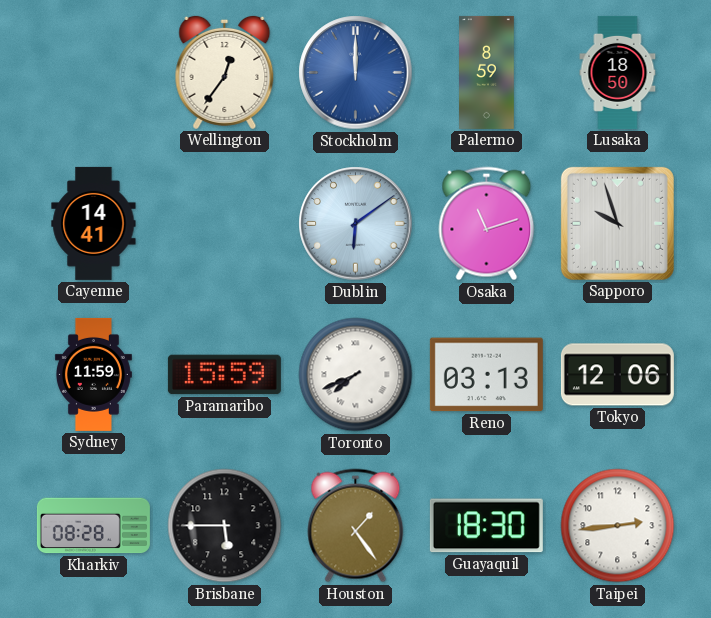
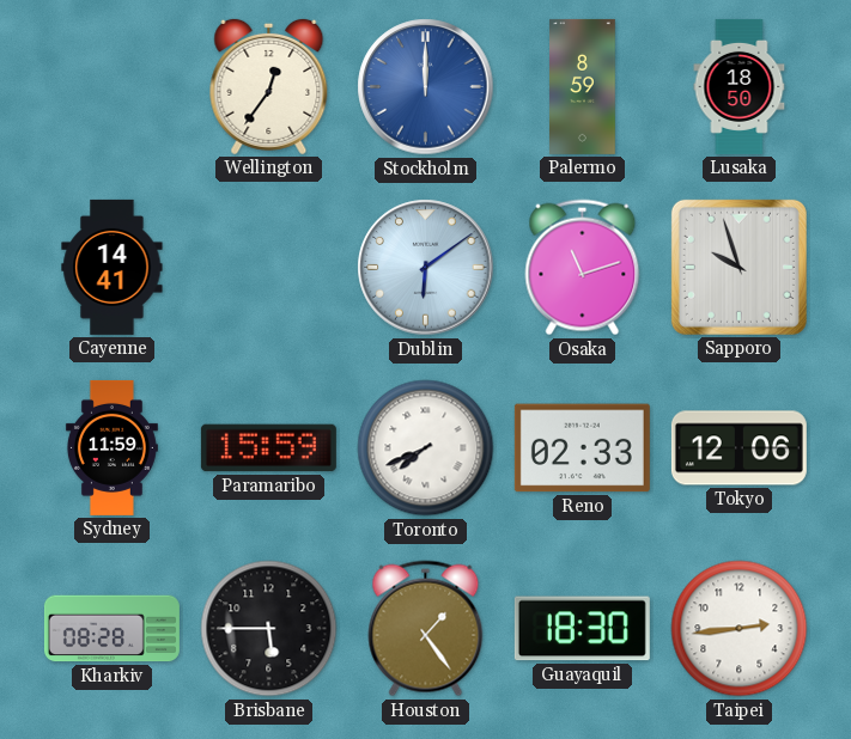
Reno: 03:13 -> 02:33
